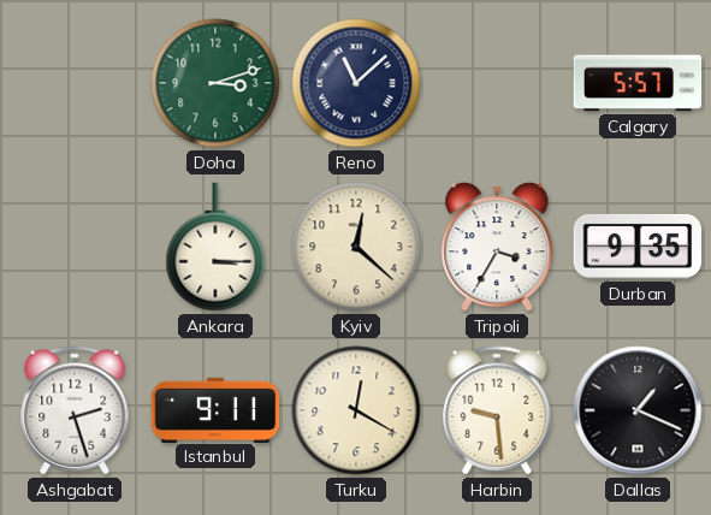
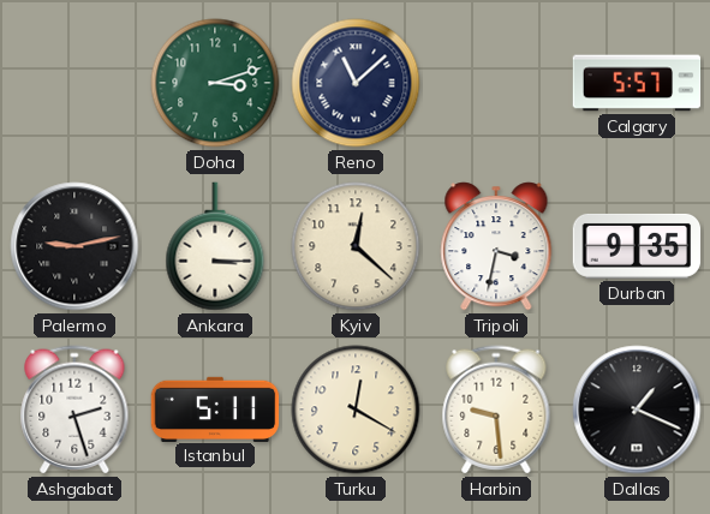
Palermo: none -> 9:13
Tripoli: 3:35 -> 3:32
Istanbul: 9:11 -> 5:11
